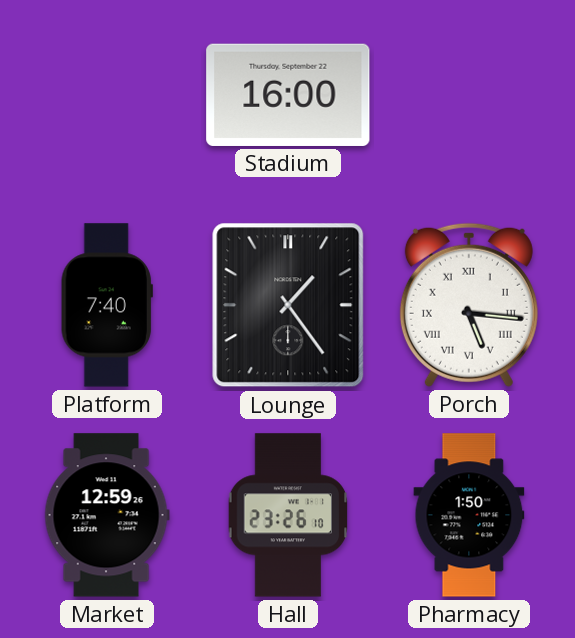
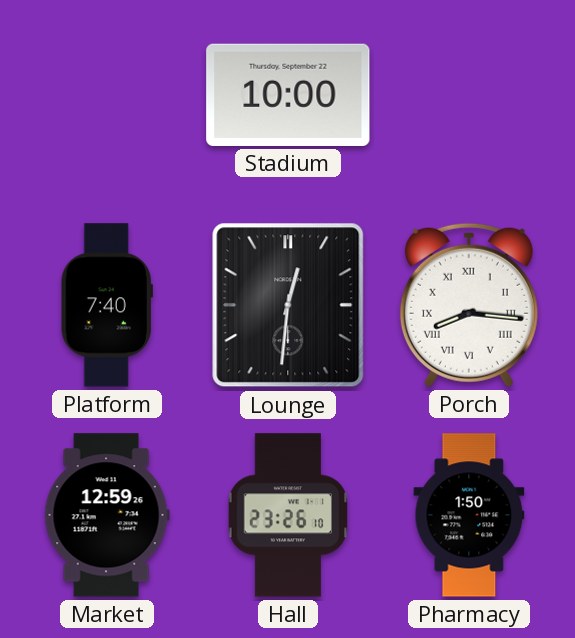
Stadium: 16:00 -> 10:00
Lounge: 1:24 -> 12:31
Porch: 5:16 -> 8:16
